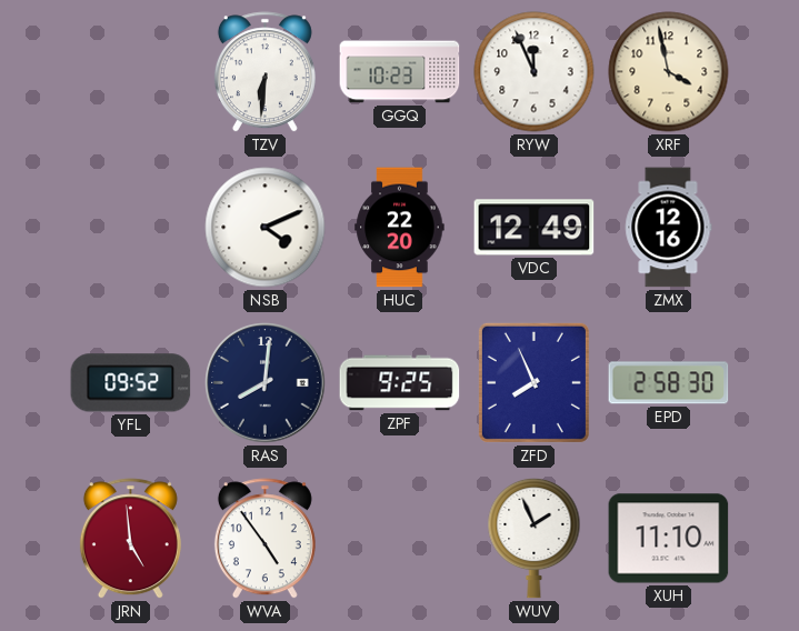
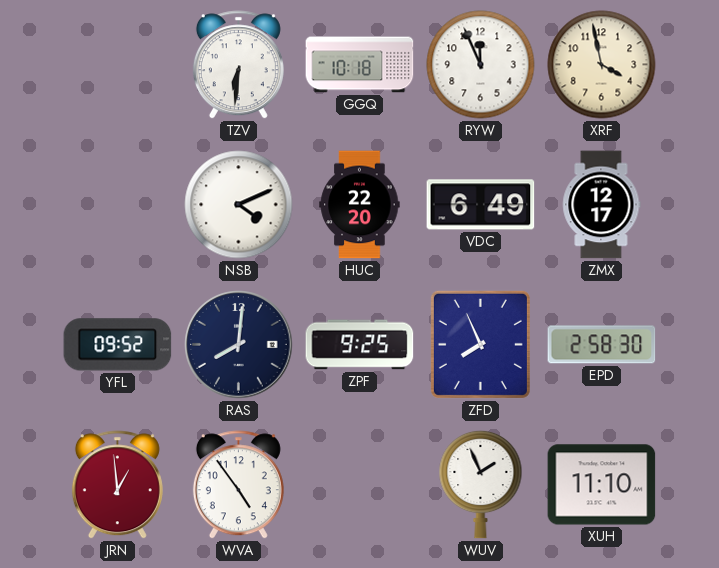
GGQ: 10:23 -> 10:18
VDC: 12:49 -> 6:49
ZMX: 12:16 -> 12:17
JRN: 4:59 -> 12:59
